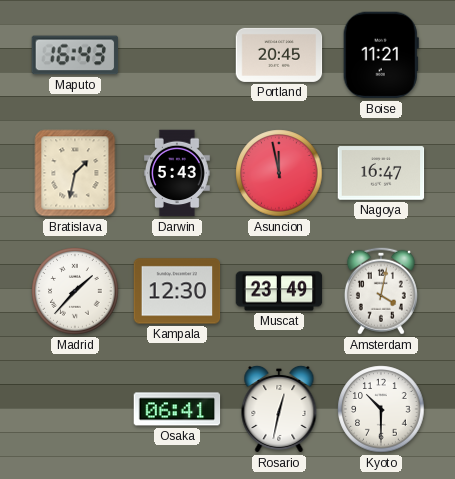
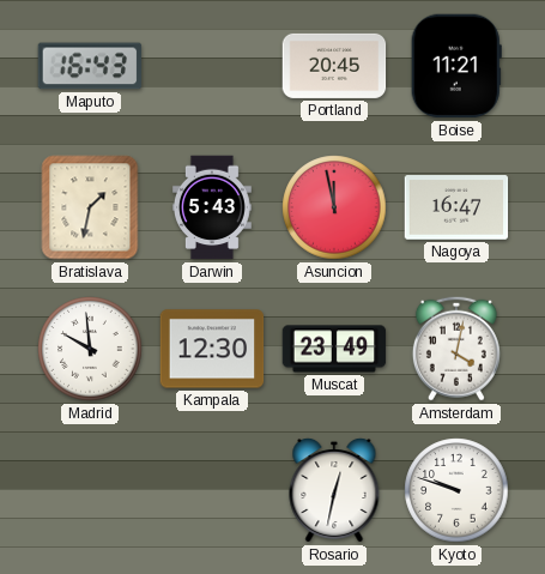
Madrid: 1:37 -> 9:59
Osaka: 06:41 -> none
Kyoto: 10:30 -> 9:48
